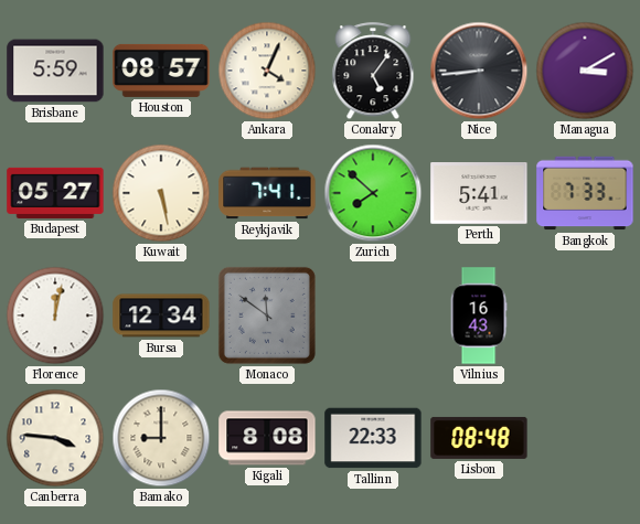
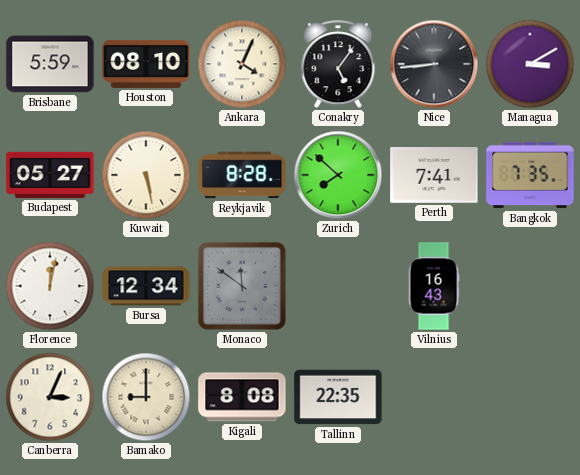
Houston: 08:57 -> 08:10
Reykjavik: 7:41 -> 8:28
Perth: 5:41 -> 7:41
Bangkok: 7:33 -> 7:35
Canberra: 3:46 -> 3:04
Tallinn: 22:33 -> 22:35
Lisbon: 08:48 -> none
